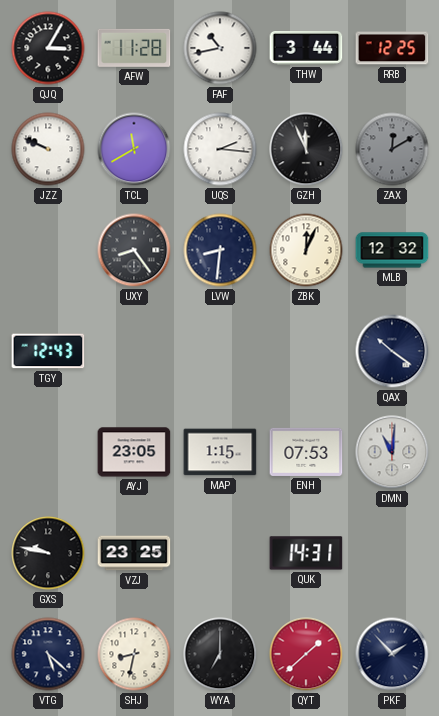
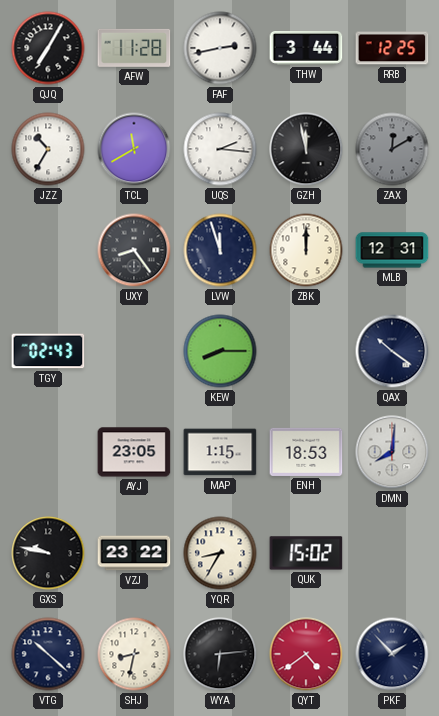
QJQ: 3:05 -> 7:05
FAF: 10:43 -> 2:43
JZZ: 9:49 -> 10:35
GZH: 11:56 -> 11:58
LVW: 8:31 -> 11:57
ZBK: 12:04 -> 12:00
MLB: 12:32 -> 12:31
TGY: 12:43 -> 02:43
KEW: none -> 8:15
ENH: 07:53 -> 18:53
DMN: 11:01 -> 8:01
VZJ: 23:25 -> 23:22
YQR: none -> 8:35
QUK: 14:31 -> 15:02
VTG: 5:22 -> 10:22
WYA: 7:00 -> 6:14
QYT: 1:38 -> 4:39
